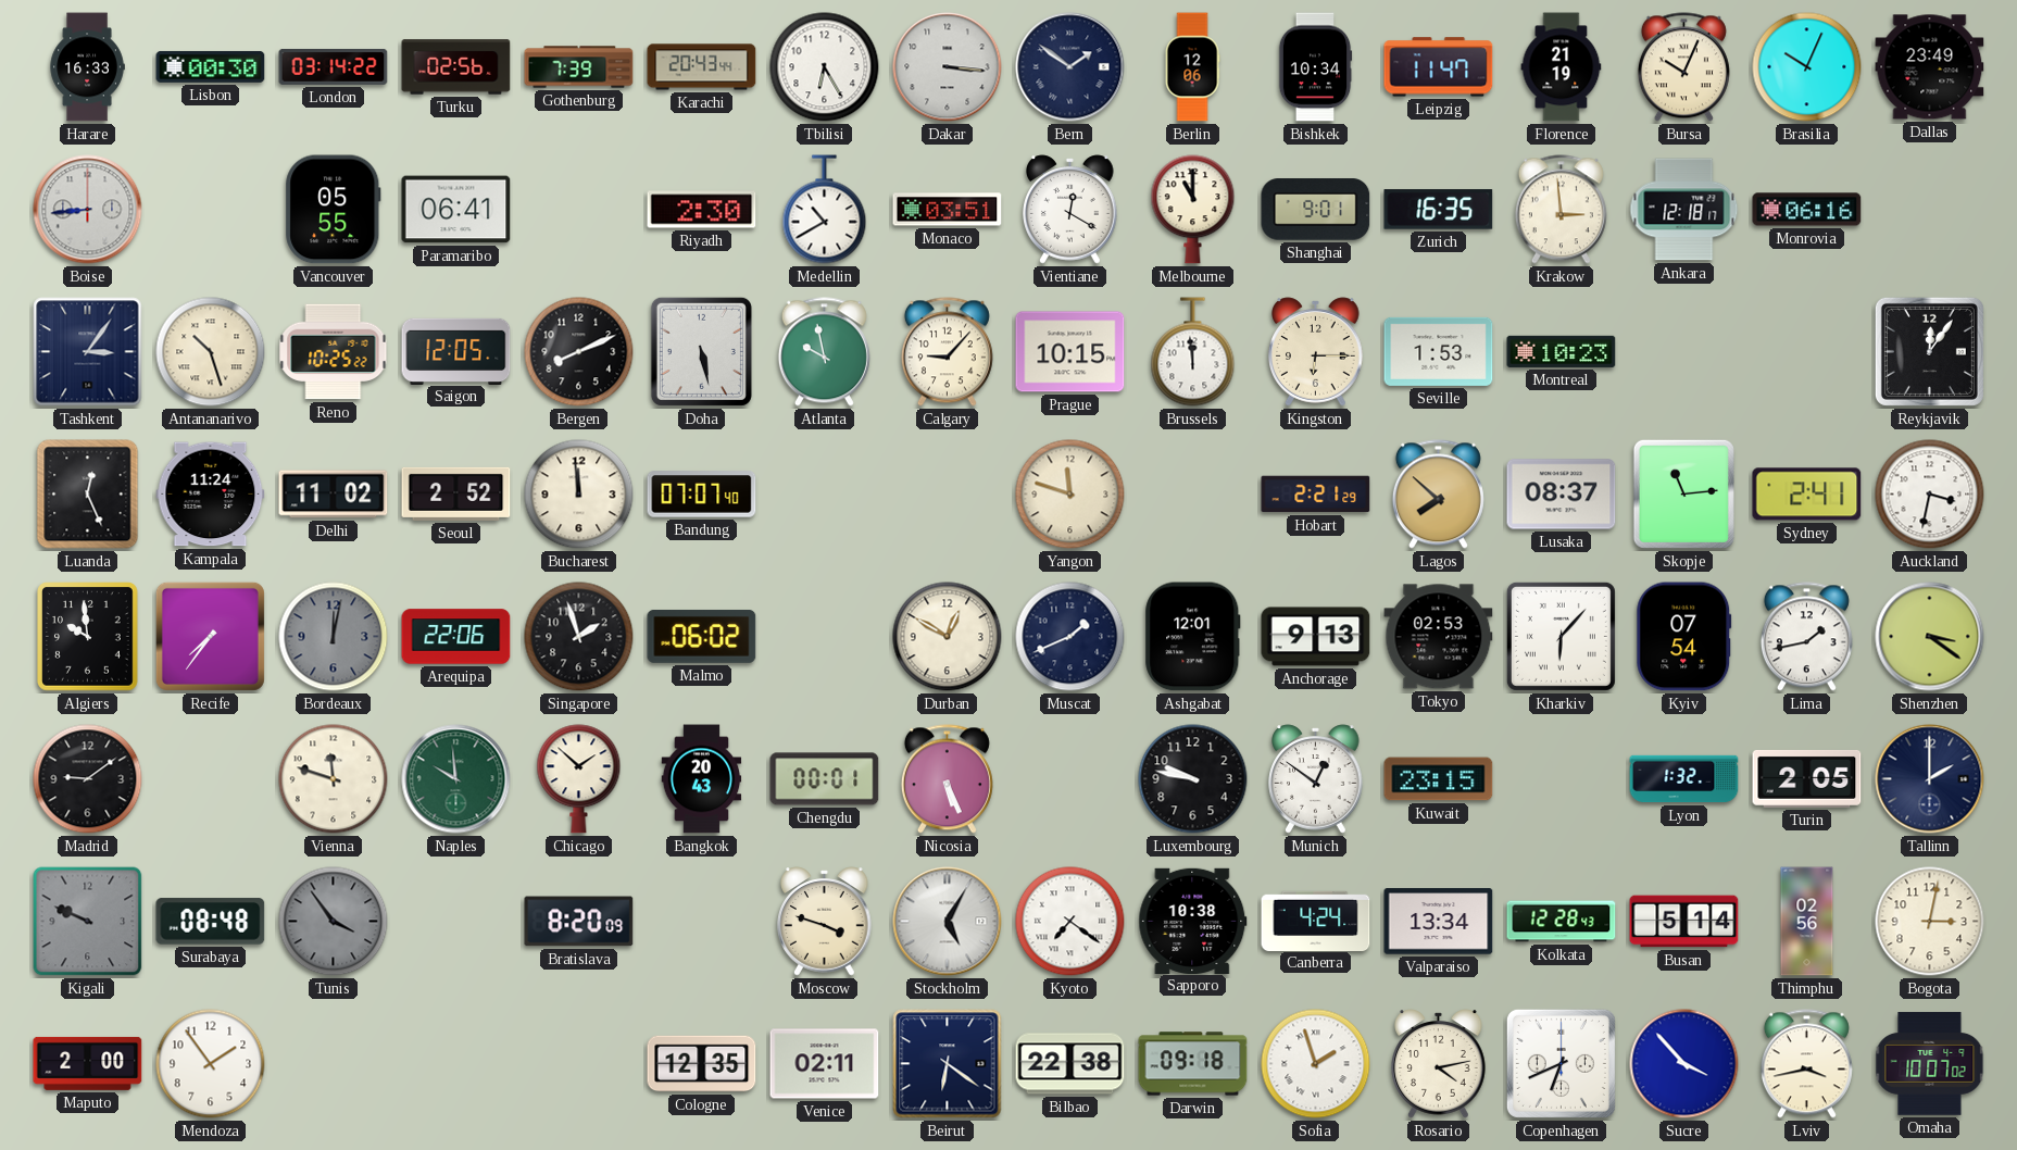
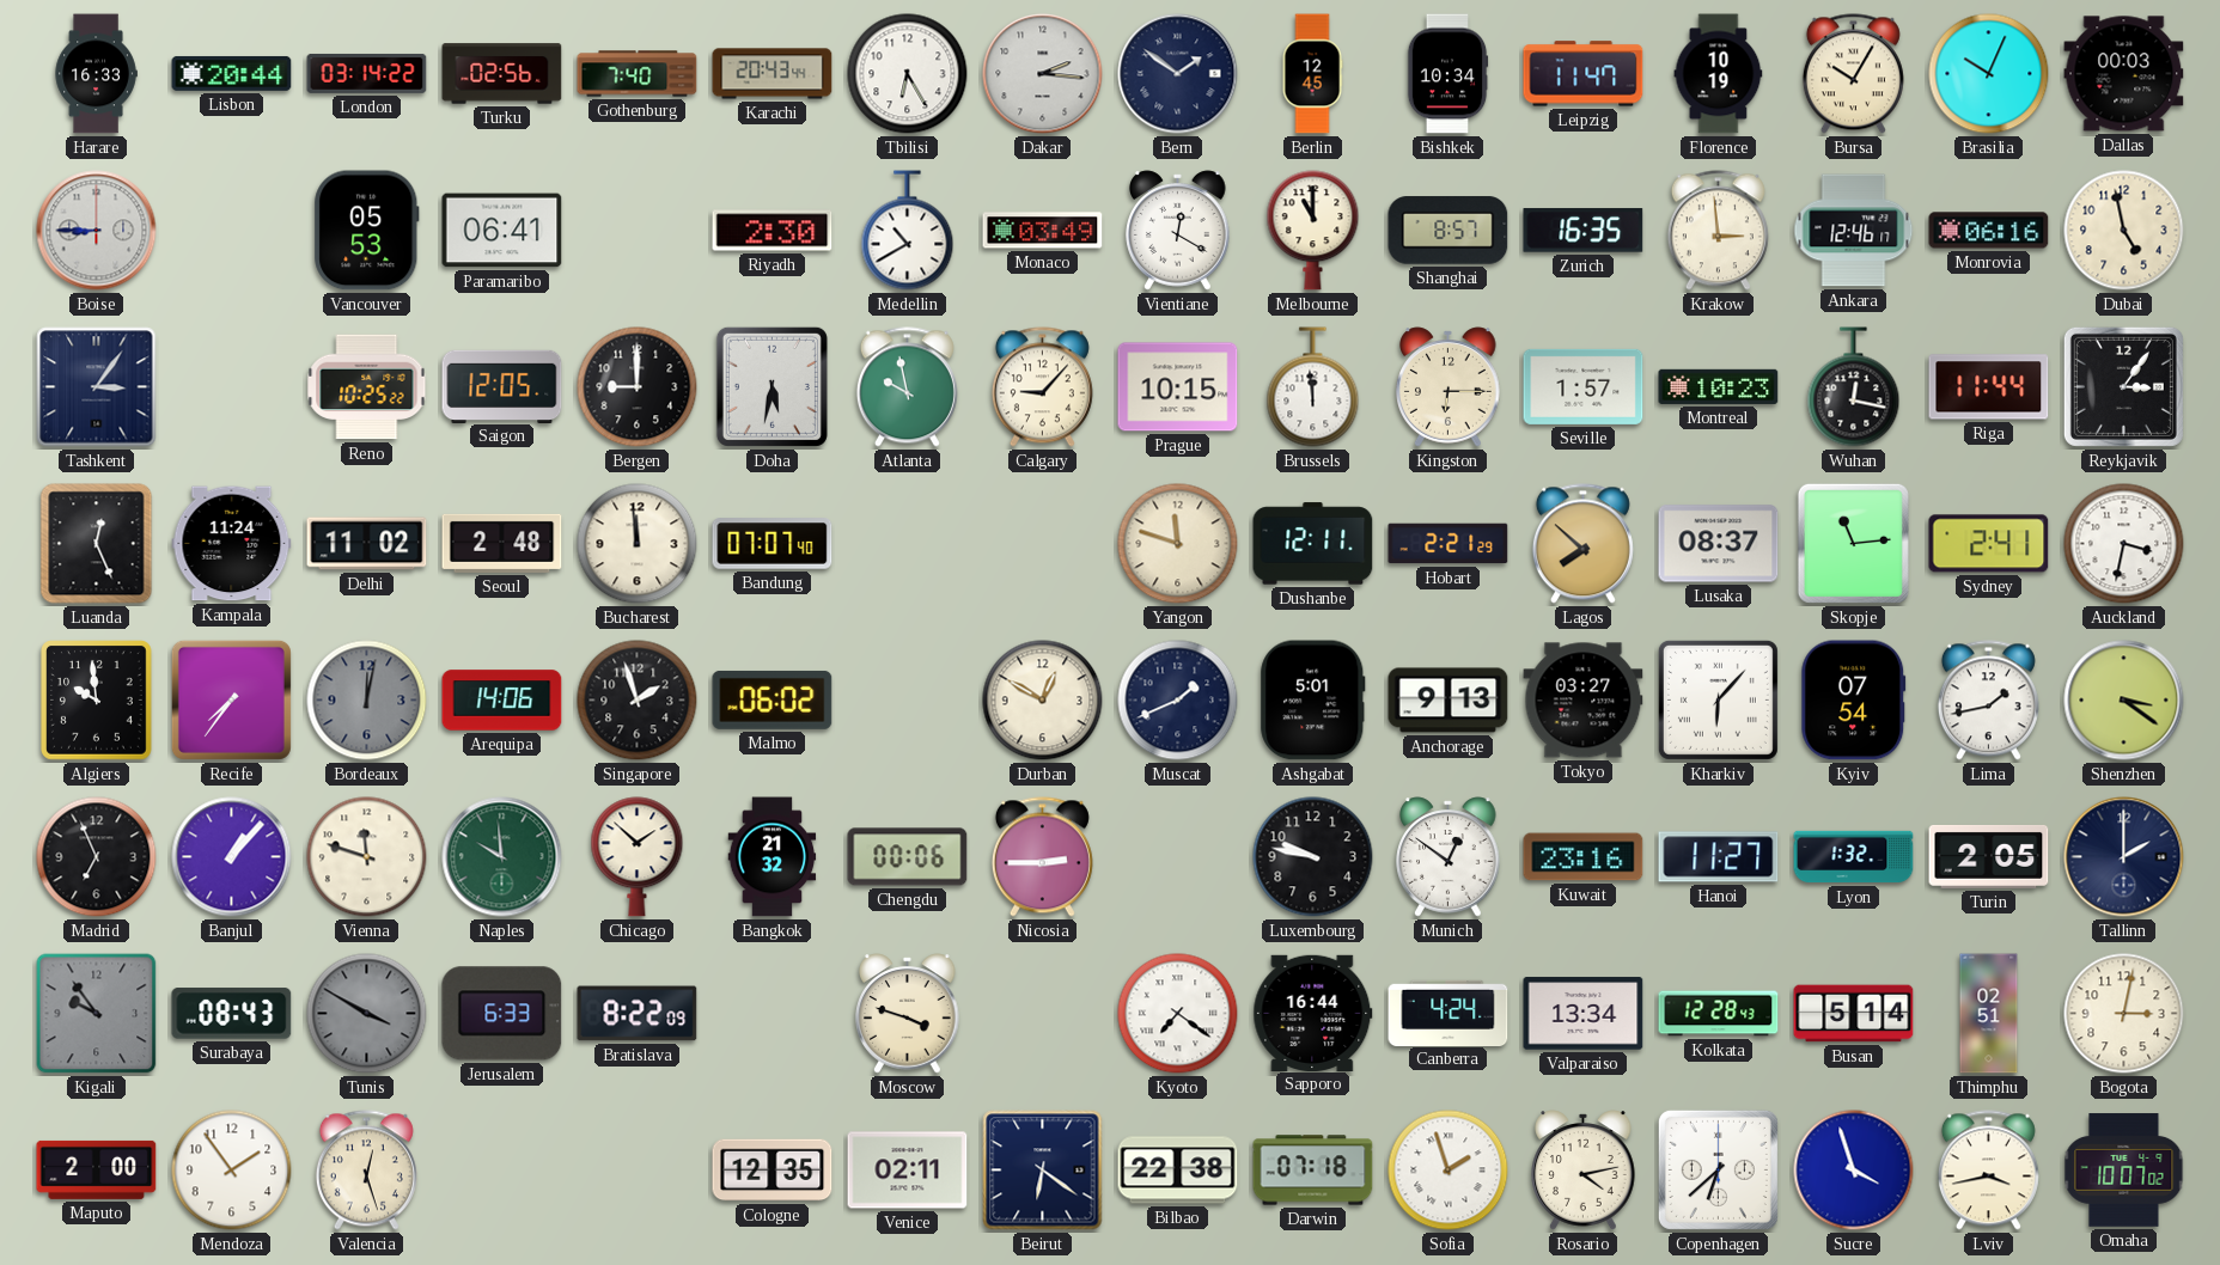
Lisbon: 00:30 -> 20:44
Gothenburg: 7:39 -> 7:40
Dakar: 3:16 -> 2:16
Berlin: 12:06 -> 12:45
Florence: 21:19 -> 10:19
Bursa: 10:04 -> 10:05
Dallas: 23:49 -> 00:03
Boise: 8:44 -> 8:45
Vancouver: 05:55 -> 05:53
Monaco: 03:51 -> 03:49
Shanghai: 9:01 -> 8:57
Ankara: 12:18 -> 12:46
Dubai: none -> 4:58
Antananarivo: 10:27 -> none
Bergen: 8:11 -> 9:00
Doha: 5:28 -> 5:32
Seville: 1:53 -> 1:57
Wuhan: none -> 12:17
Riga: none -> 11:44
Reykjavik: 12:06 -> 3:06
Seoul: 2:52 -> 2:48
Dushanbe: none -> 12:11
Arequipa: 22:06 -> 14:06
Ashgabat: 12:01 -> 5:01
Tokyo: 02:53 -> 03:27
Madrid: 9:09 -> 6:56
Banjul: none -> 1:07
Bangkok: 20:43 -> 21:32
Chengdu: 00:01 -> 00:06
Nicosia: 5:26 -> 2:45
Kuwait: 23:15 -> 23:16
Hanoi: none -> 11:27
Kigali: 9:49 -> 9:54
Surabaya: 08:48 -> 08:43
Tunis: 3:54 -> 3:50
Jerusalem: none -> 6:33
Bratislava: 8:20 -> 8:22
Stockholm: 5:05 -> none
Sapporo: 10:38 -> 16:44
Thimphu: 02:56 -> 02:51
Valencia: none -> 12:27
Darwin: 09:18 -> 07:18
Copenhagen: 6:41 -> 6:38
Sucre: 3:53 -> 3:57
